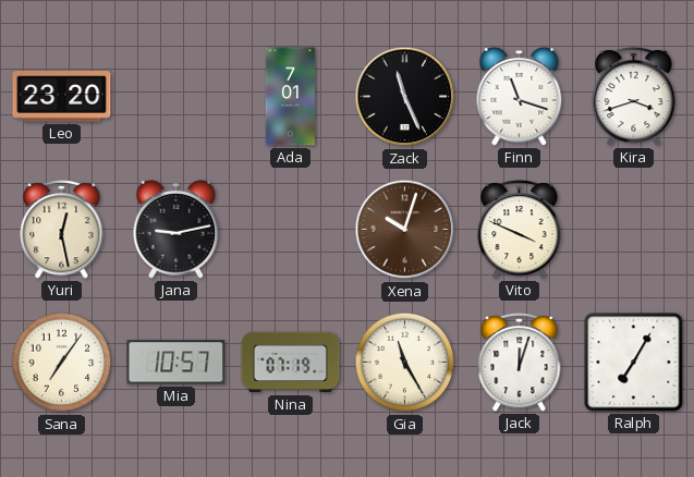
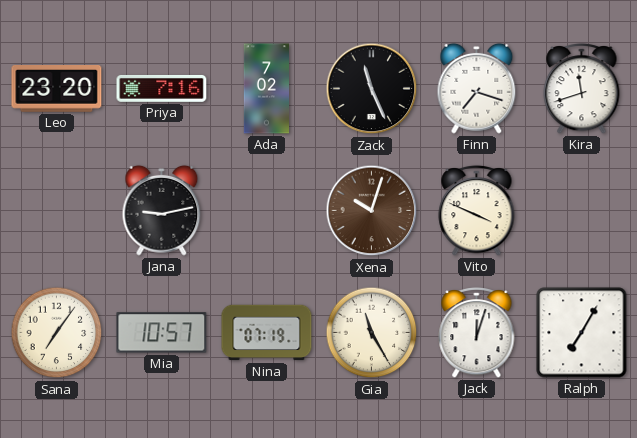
Priya: none -> 7:16
Ada: 7:01 -> 7:02
Finn: 11:18 -> 7:18
Kira: 3:42 -> 11:42
Yuri: 12:28 -> none
